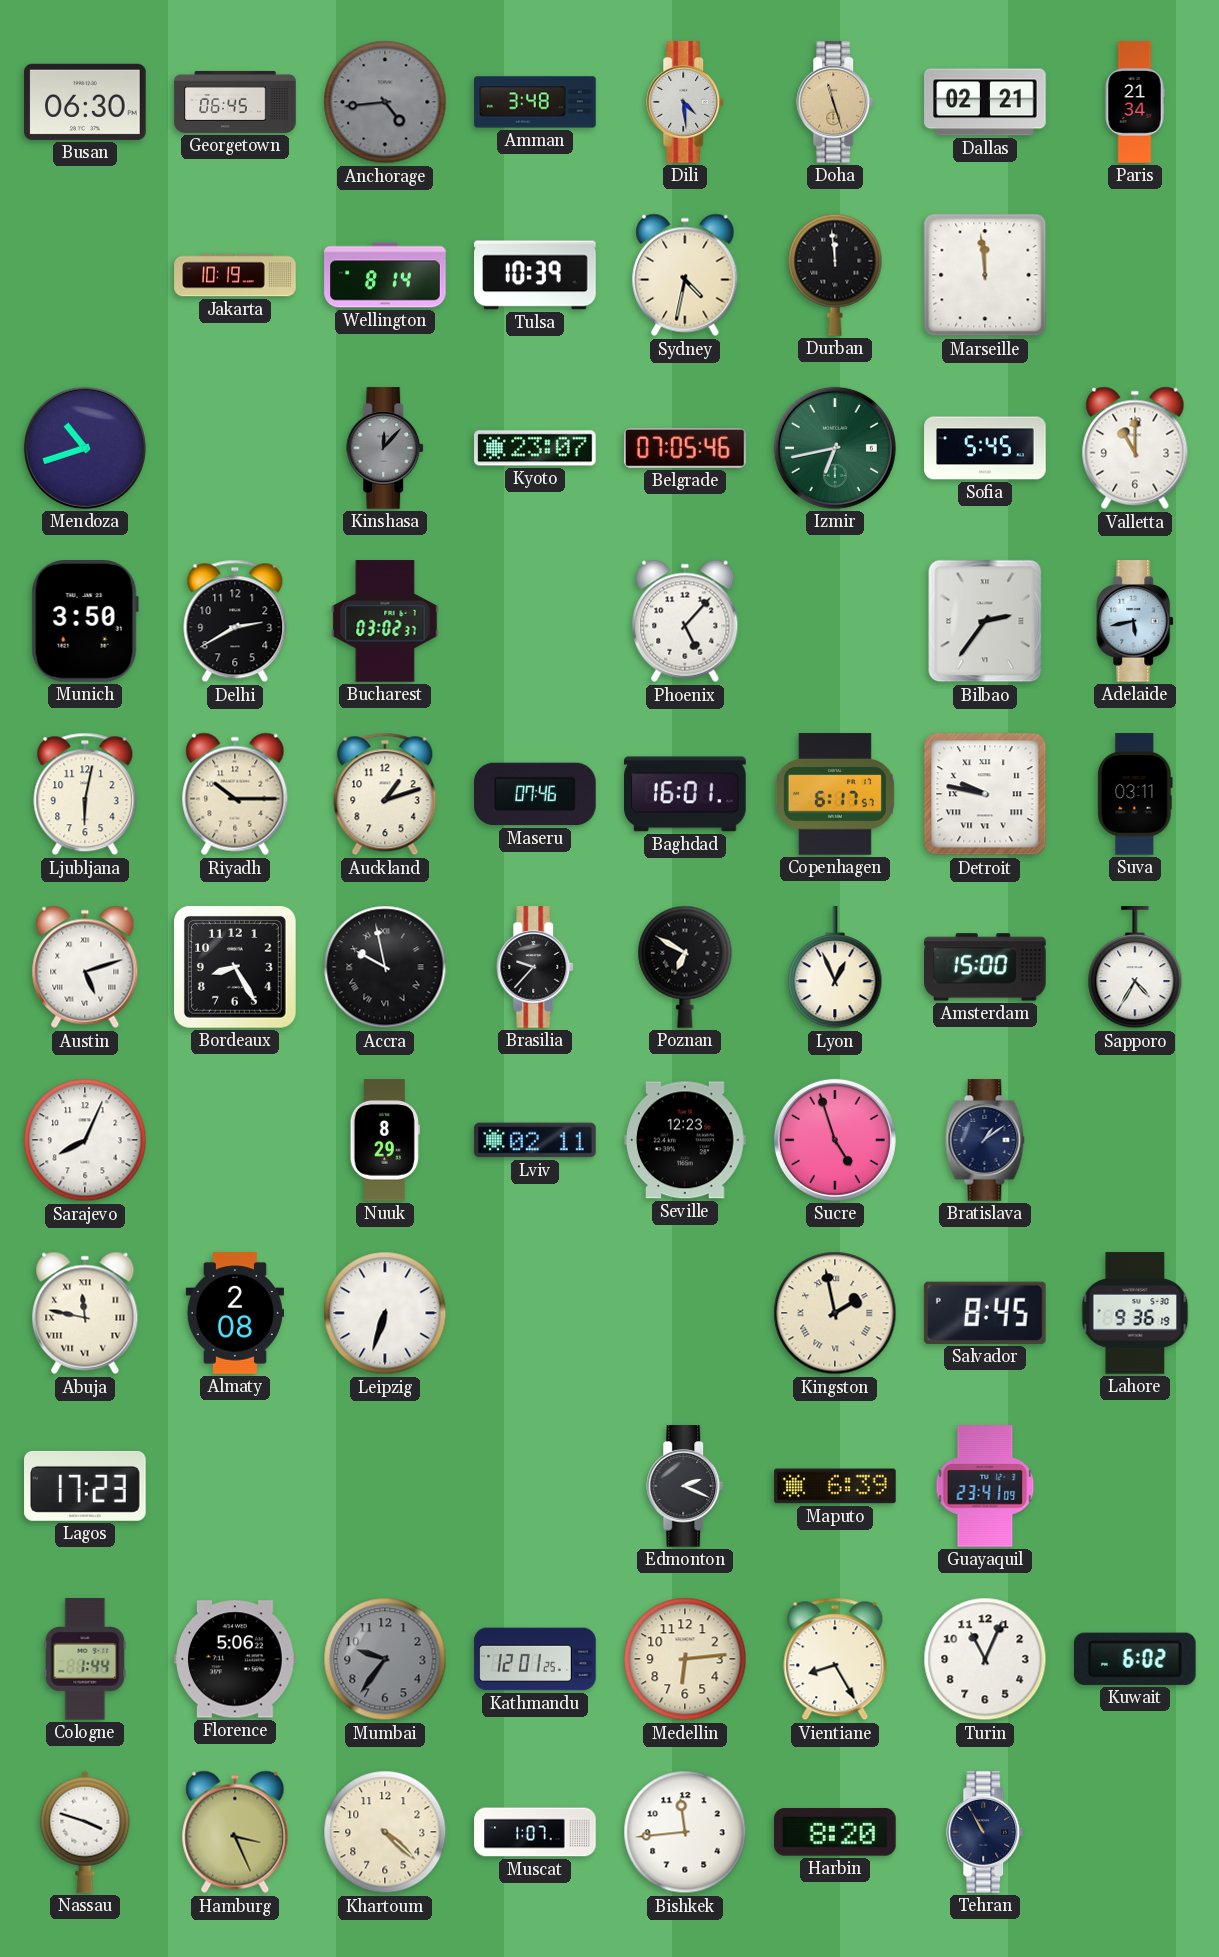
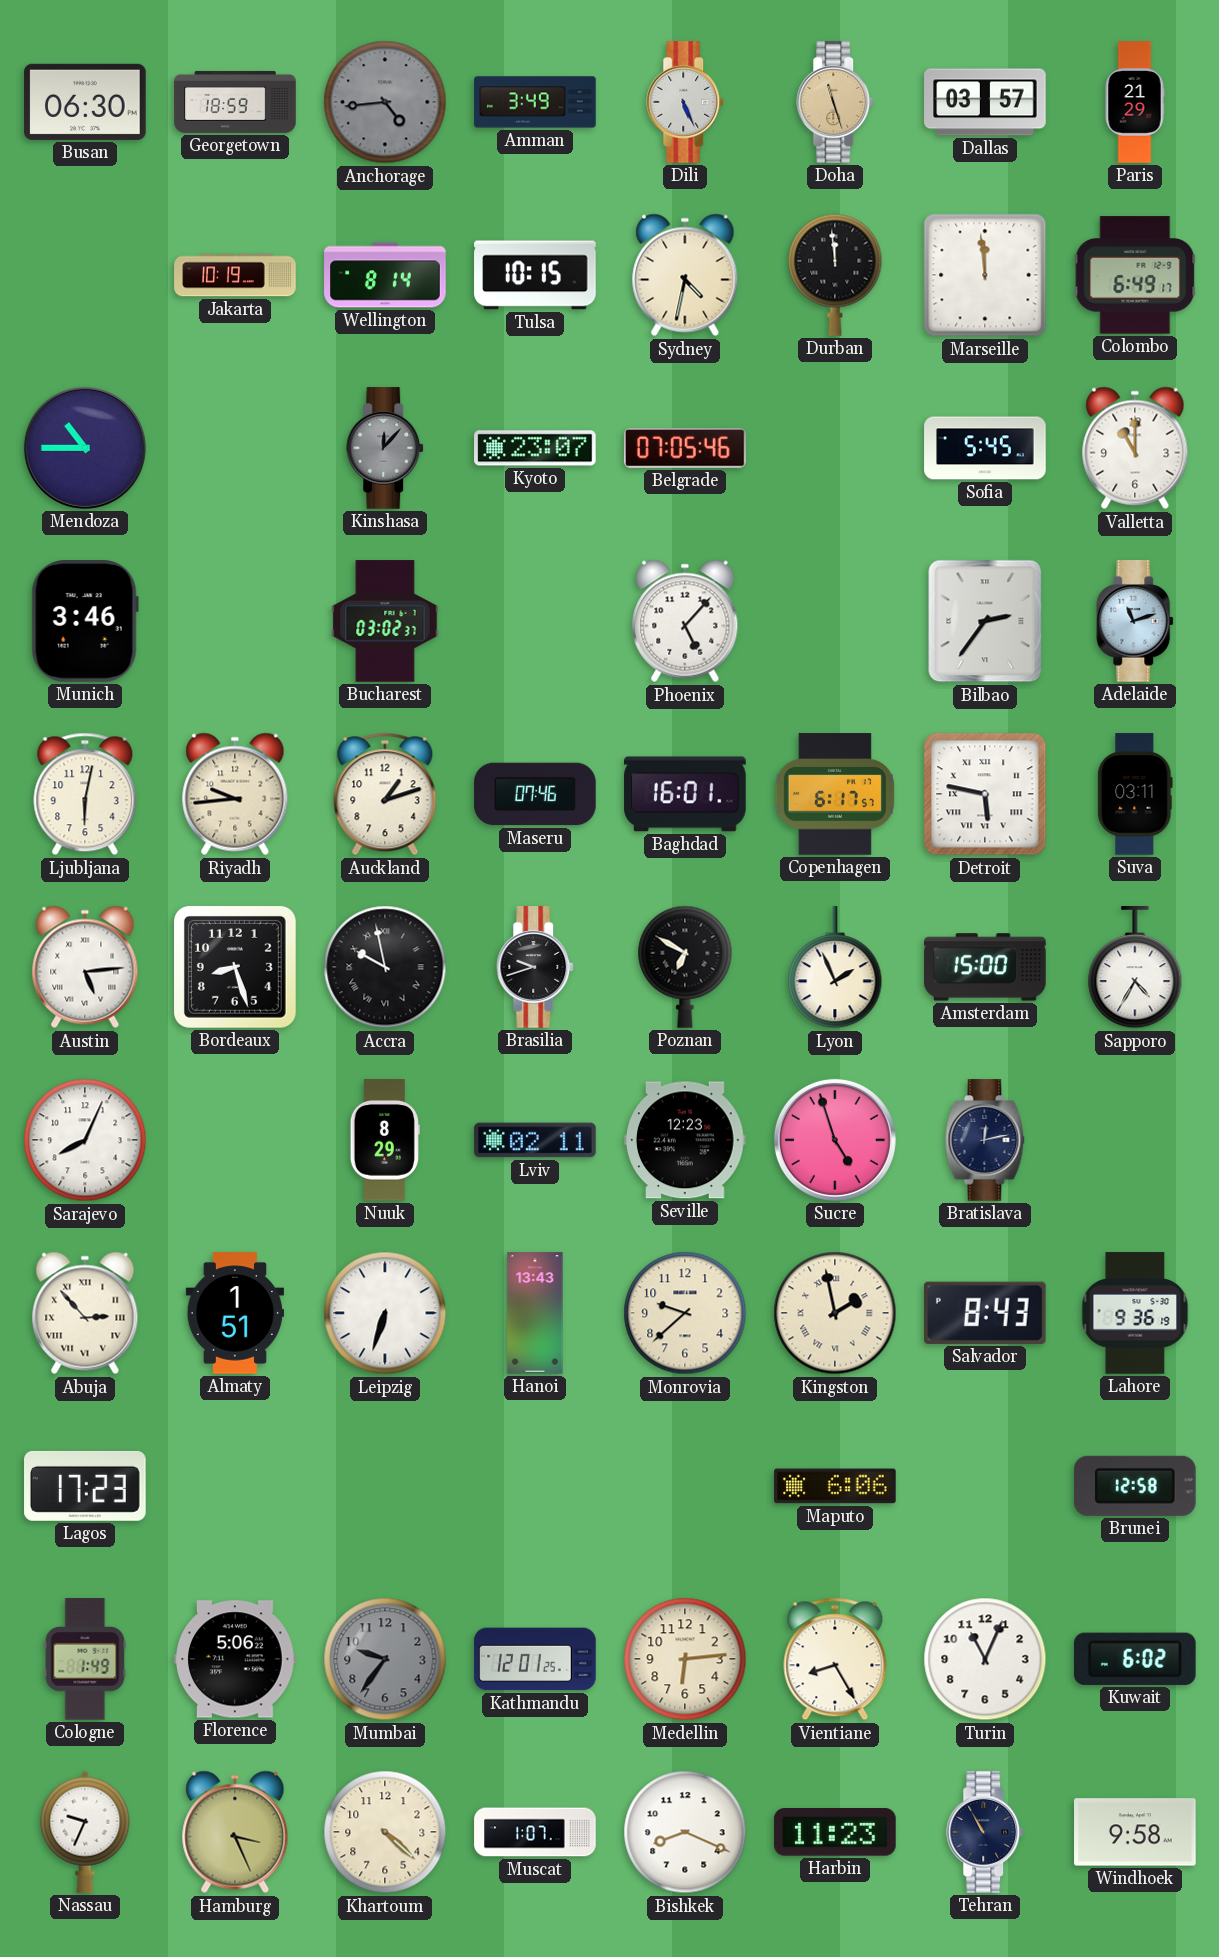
Georgetown: 06:45 -> 18:59
Amman: 3:48 -> 3:49
Dili: 4:29 -> 5:26
Dallas: 02:21 -> 03:57
Paris: 21:34 -> 21:29
Tulsa: 10:39 -> 10:15
Colombo: none -> 6:49
Mendoza: 10:42 -> 10:45
Izmir: 6:43 -> none
Munich: 3:50 -> 3:46
Delhi: 2:40 -> none
Adelaide: 5:43 -> 11:12
Riyadh: 10:15 -> 9:44
Detroit: 9:47 -> 5:47
Austin: 5:12 -> 5:14
Bordeaux: 8:25 -> 8:27
Brasilia: 9:37 -> 9:42
Lyon: 12:56 -> 1:56
Bratislava: 1:09 -> 12:13
Abuja: 11:47 -> 2:53
Almaty: 2:08 -> 1:51
Hanoi: none -> 13:43
Monrovia: none -> 9:38
Salvador: 8:45 -> 8:43
Edmonton: 2:19 -> none
Maputo: 6:39 -> 6:06
Guayaquil: 23:41 -> none
Brunei: none -> 12:58
Cologne: 1:44 -> 1:49
Nassau: 3:48 -> 9:34
Bishkek: 11:44 -> 8:19
Harbin: 8:20 -> 11:23
Windhoek: none -> 9:58
